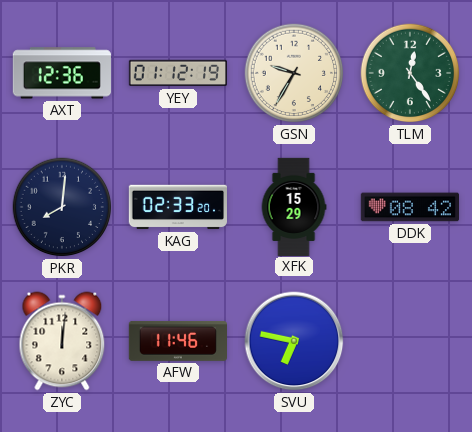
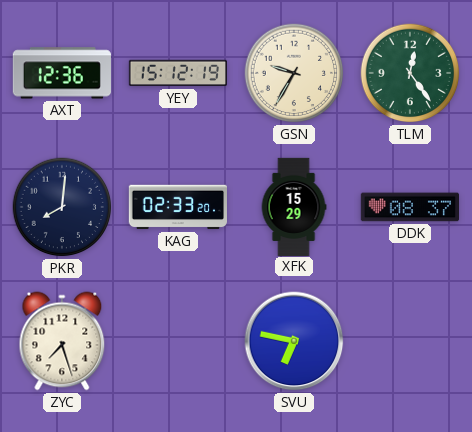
YEY: 01:12 -> 15:12
DDK: 08:42 -> 08:37
ZYC: 12:01 -> 7:27
AFW: 11:46 -> none
